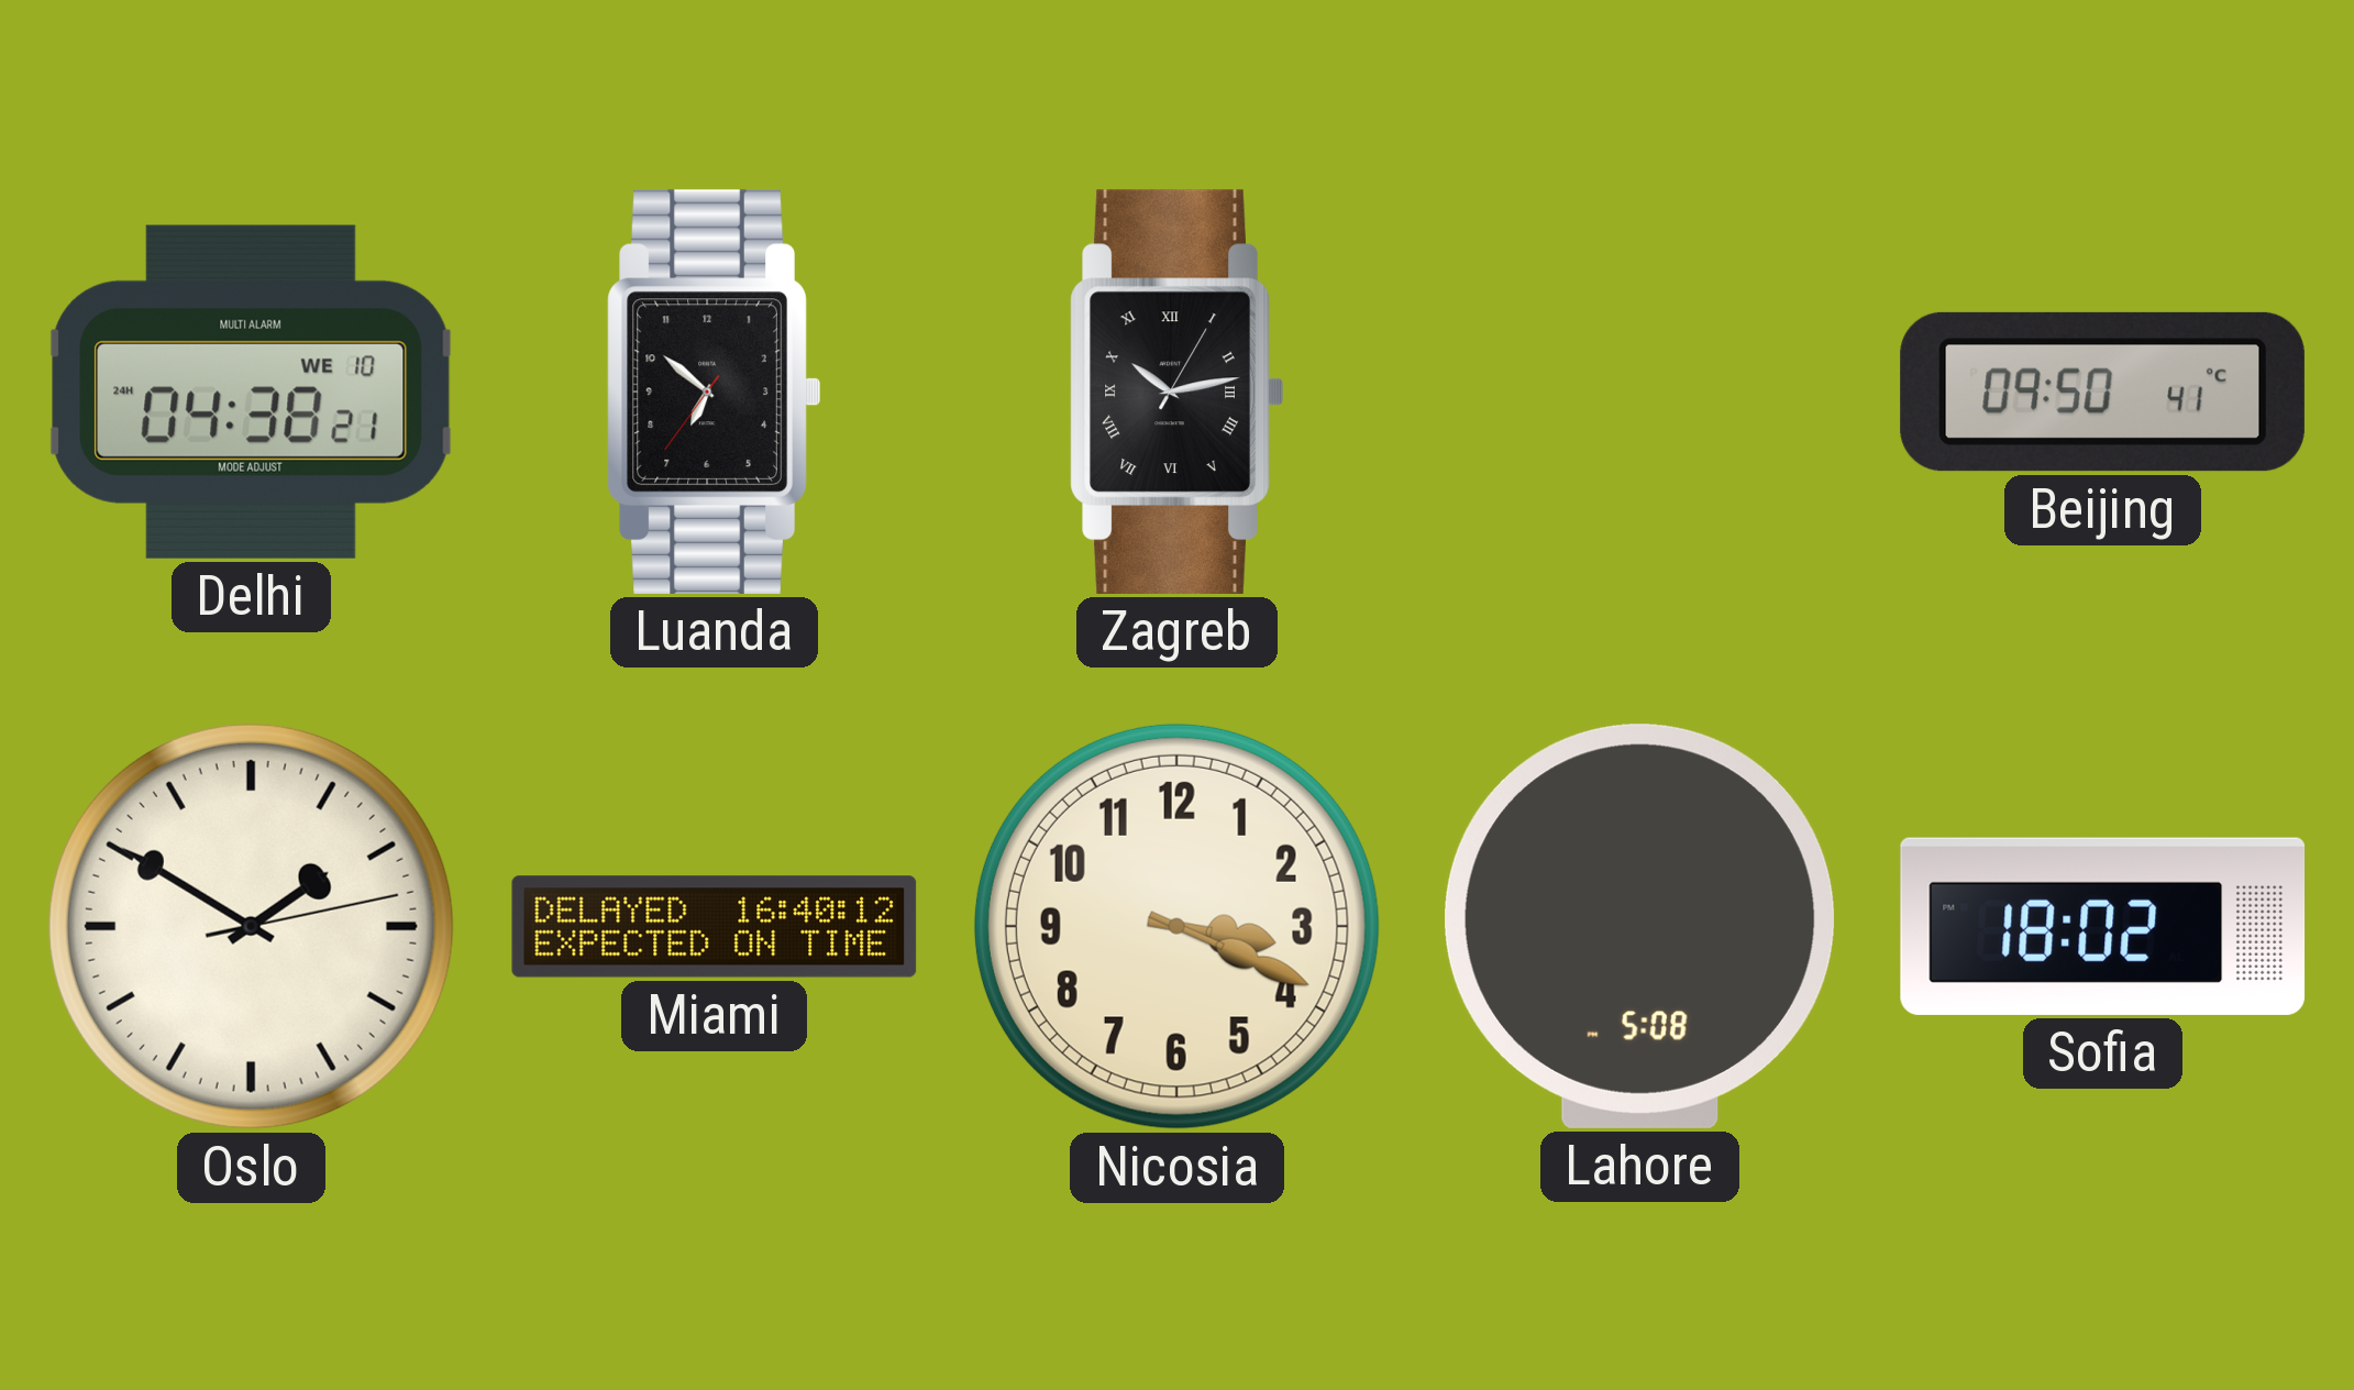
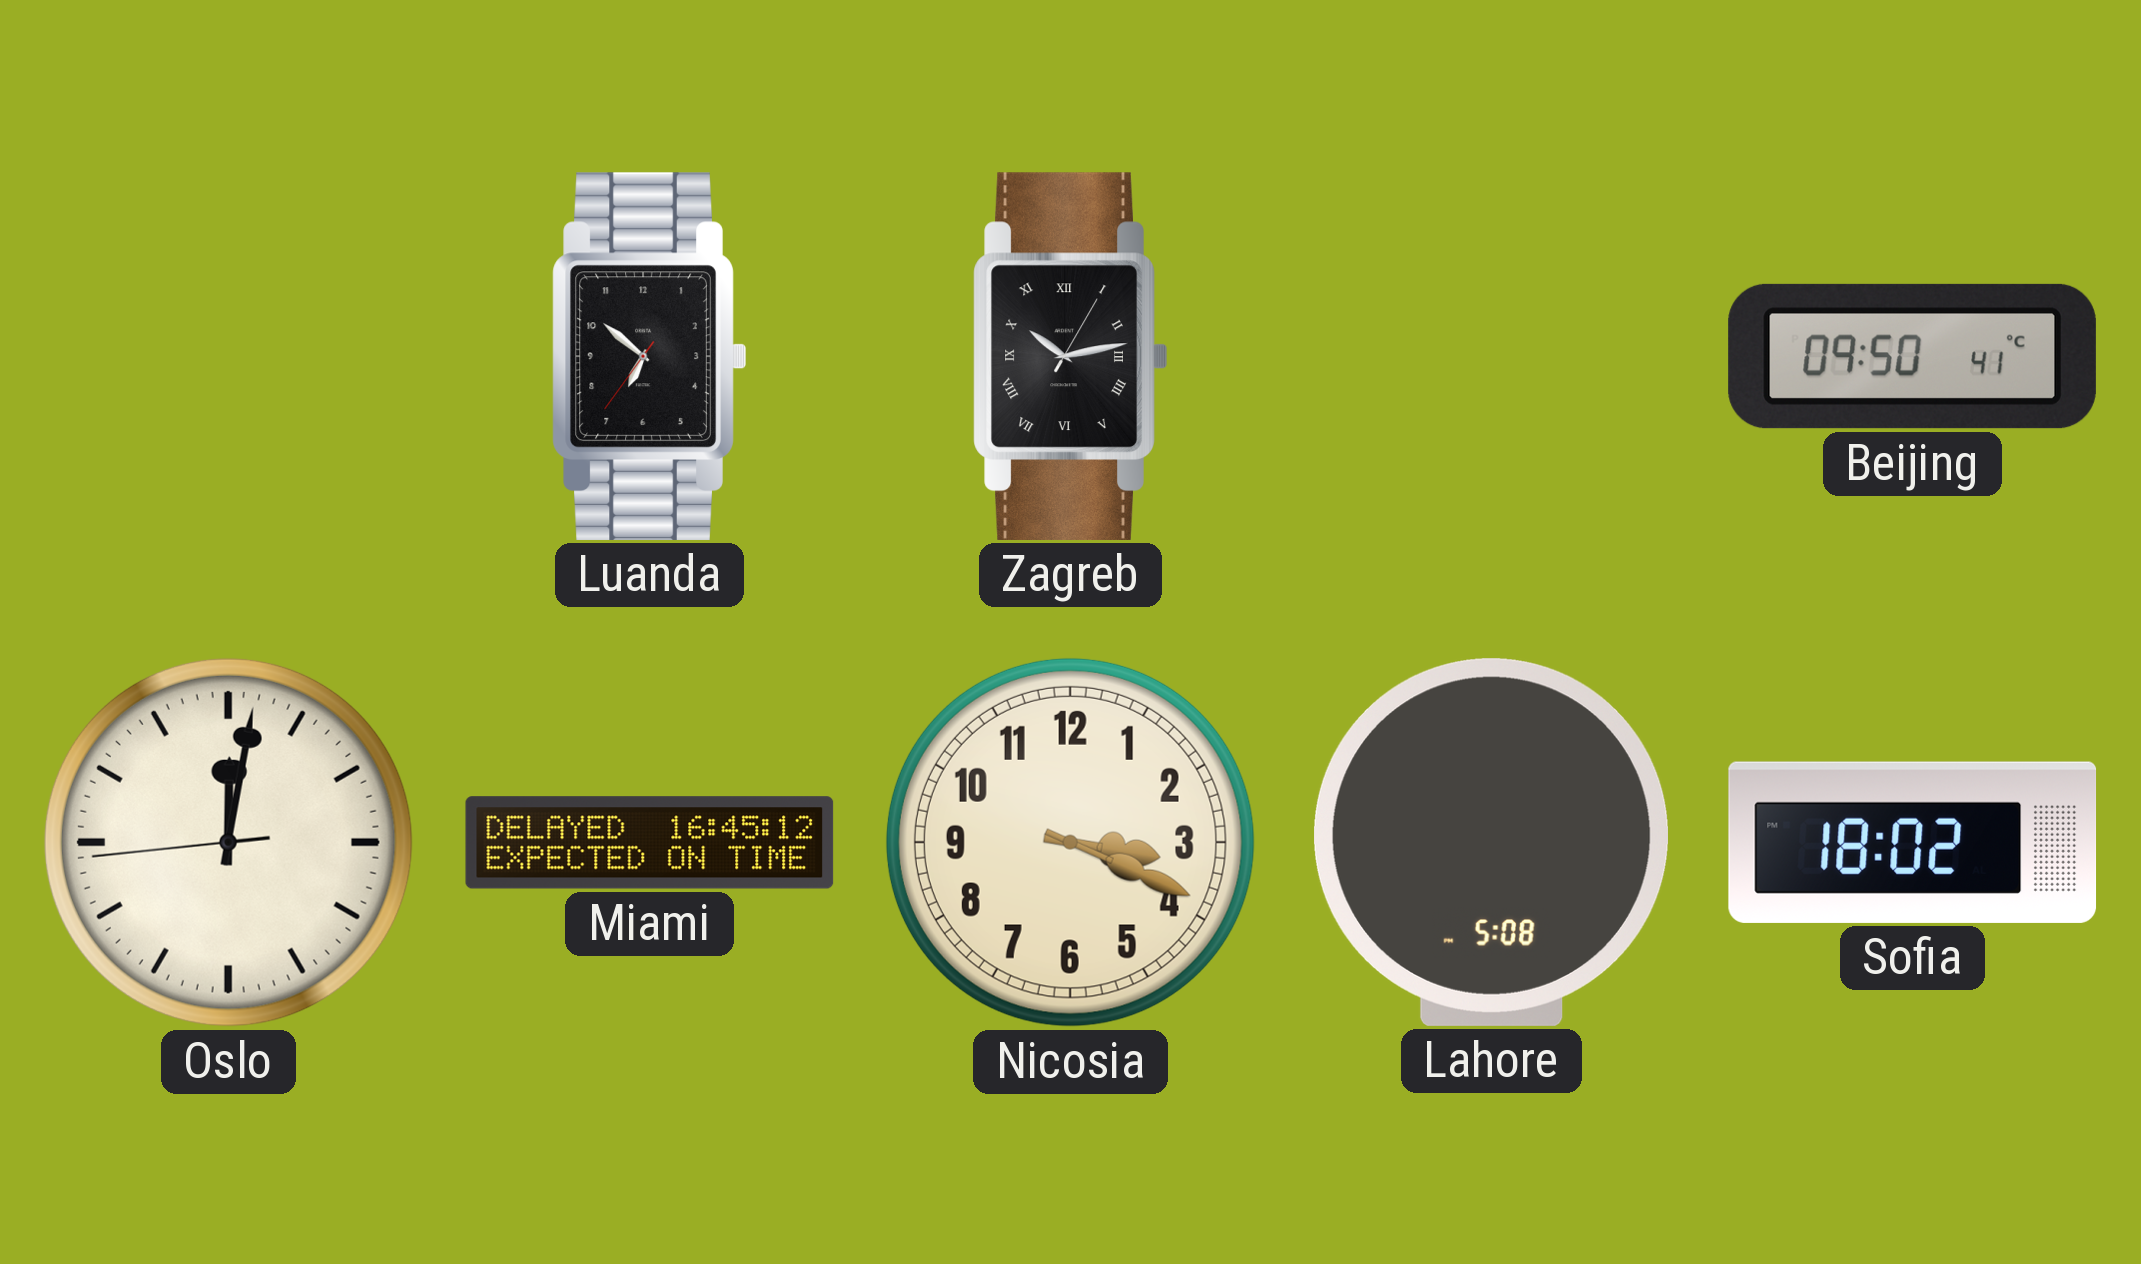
Delhi: 04:38 -> none
Oslo: 1:50 -> 12:01
Miami: 16:40 -> 16:45
